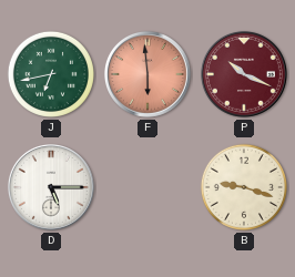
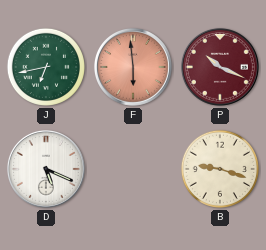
D: 5:15 -> 5:19
